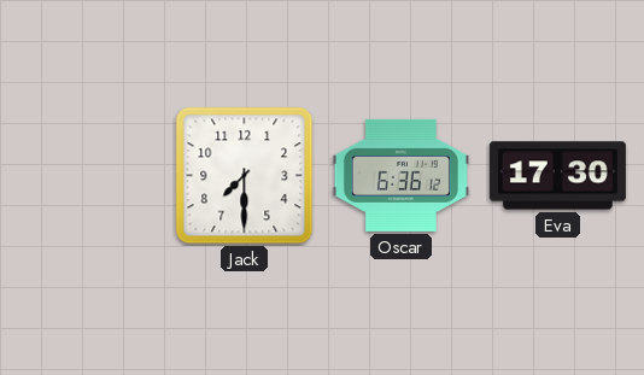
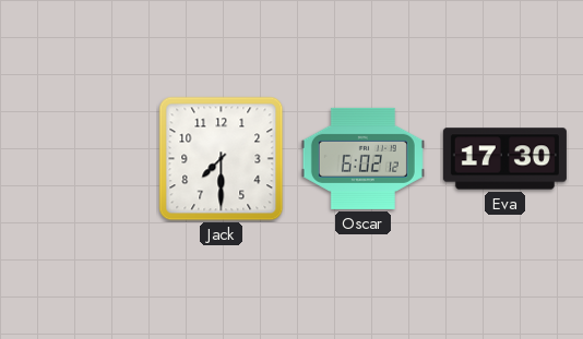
Oscar: 6:36 -> 6:02
